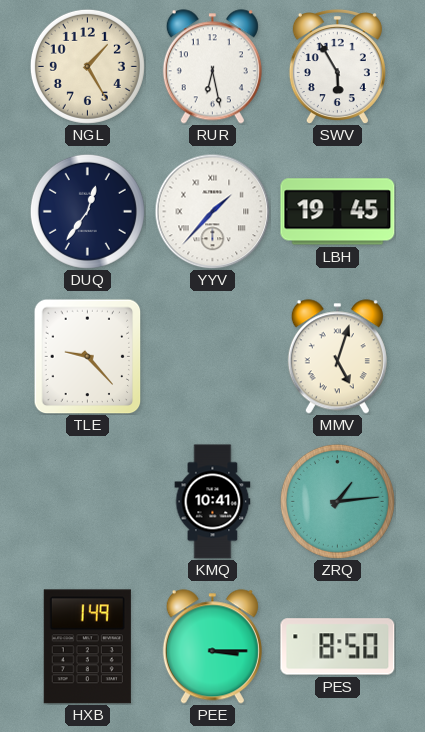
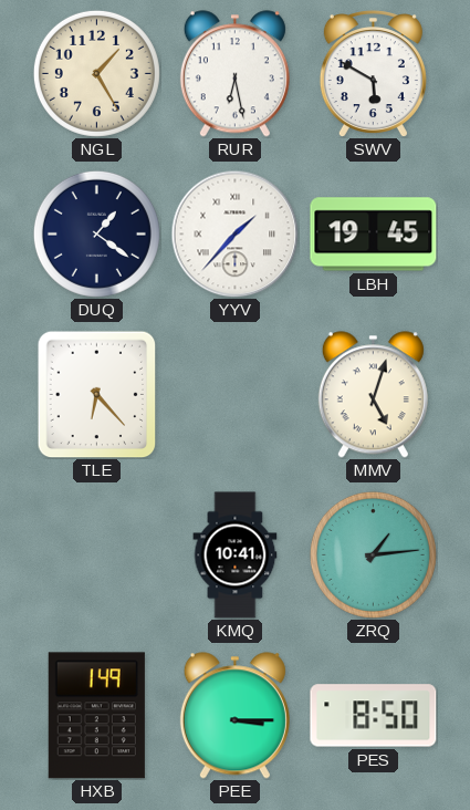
SWV: 5:55 -> 5:50
DUQ: 12:36 -> 1:21
TLE: 9:23 -> 6:23
